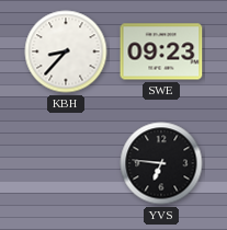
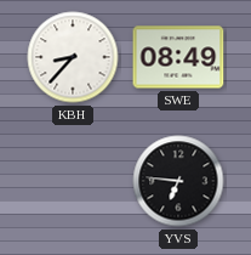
SWE: 09:23 -> 08:49
